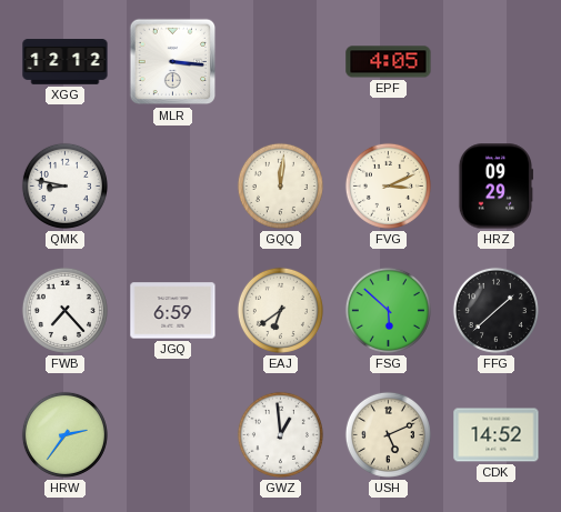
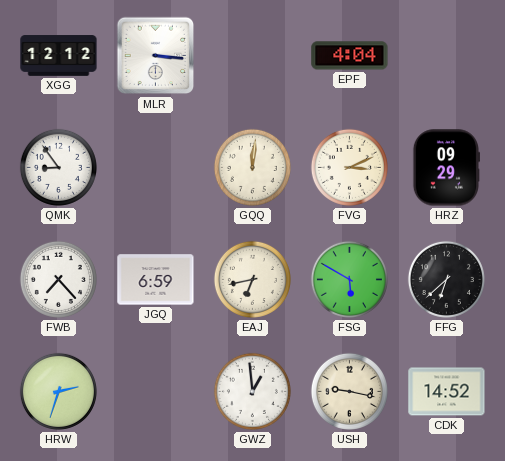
EPF: 4:05 -> 4:04
QMK: 8:47 -> 8:54
EAJ: 6:39 -> 6:43
FSG: 5:52 -> 5:50
FFG: 1:38 -> 6:38
HRW: 2:36 -> 2:33
USH: 5:11 -> 9:17
